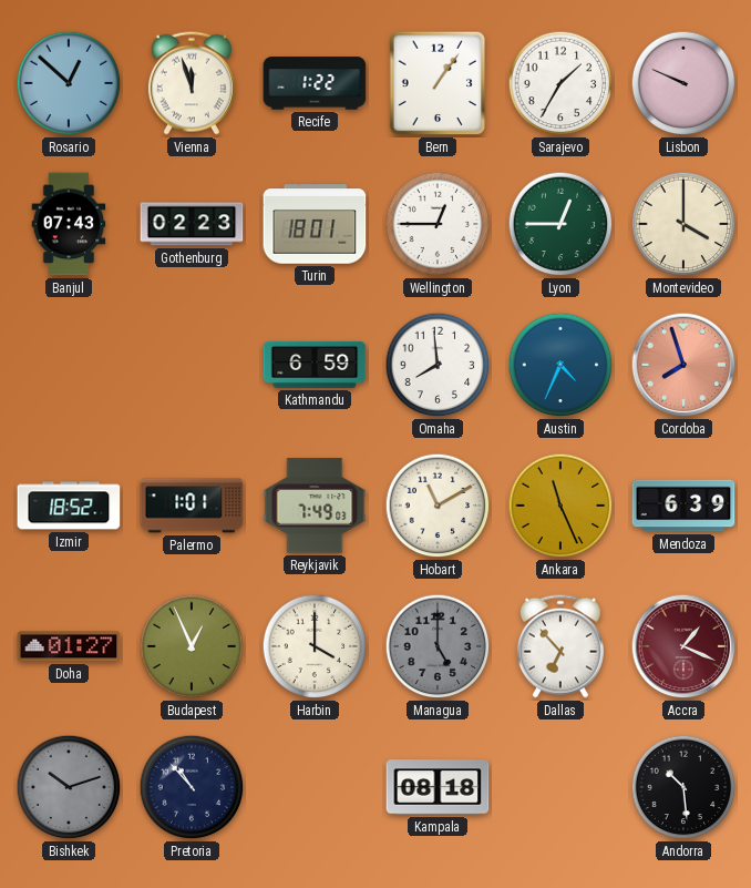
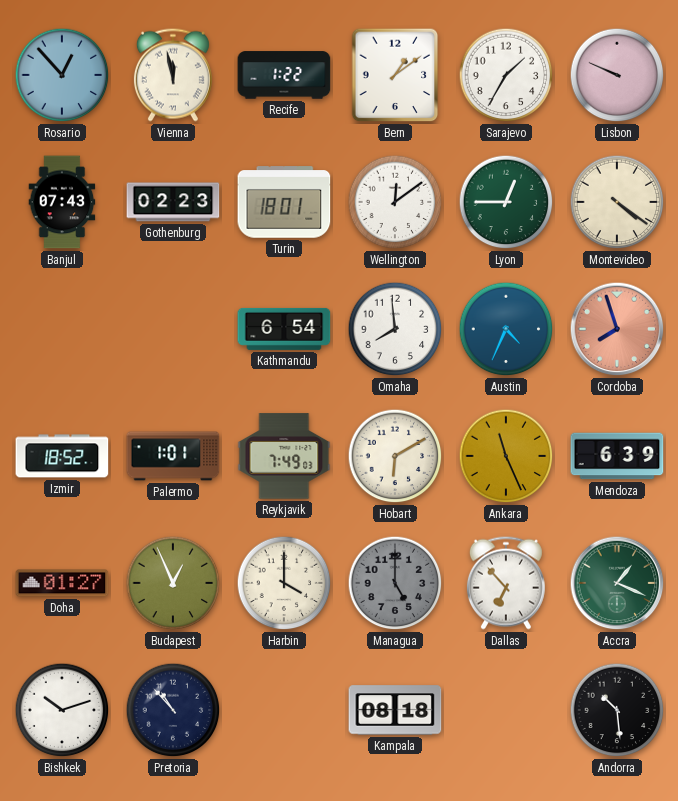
Rosario: 12:52 -> 12:53
Vienna: 11:57 -> 11:58
Bern: 1:06 -> 1:09
Wellington: 12:45 -> 12:09
Montevideo: 4:00 -> 4:21
Kathmandu: 6:59 -> 6:54
Hobart: 11:10 -> 6:10
Accra dial: burgundy -> green
Bishkek dial: grey -> white
